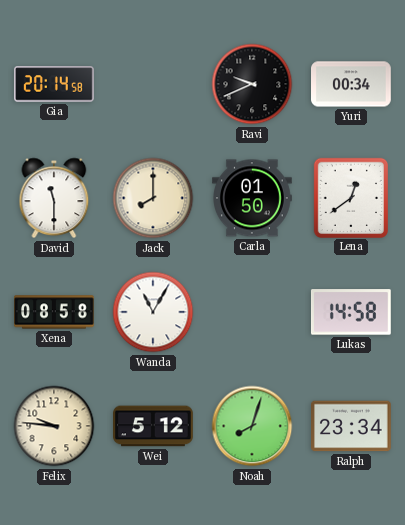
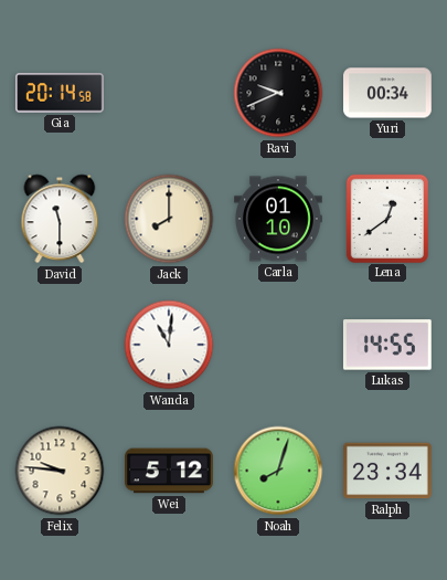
Carla: 01:50 -> 01:10
Xena: 08:58 -> none
Wanda: 11:05 -> 11:01
Lukas: 14:58 -> 14:55
